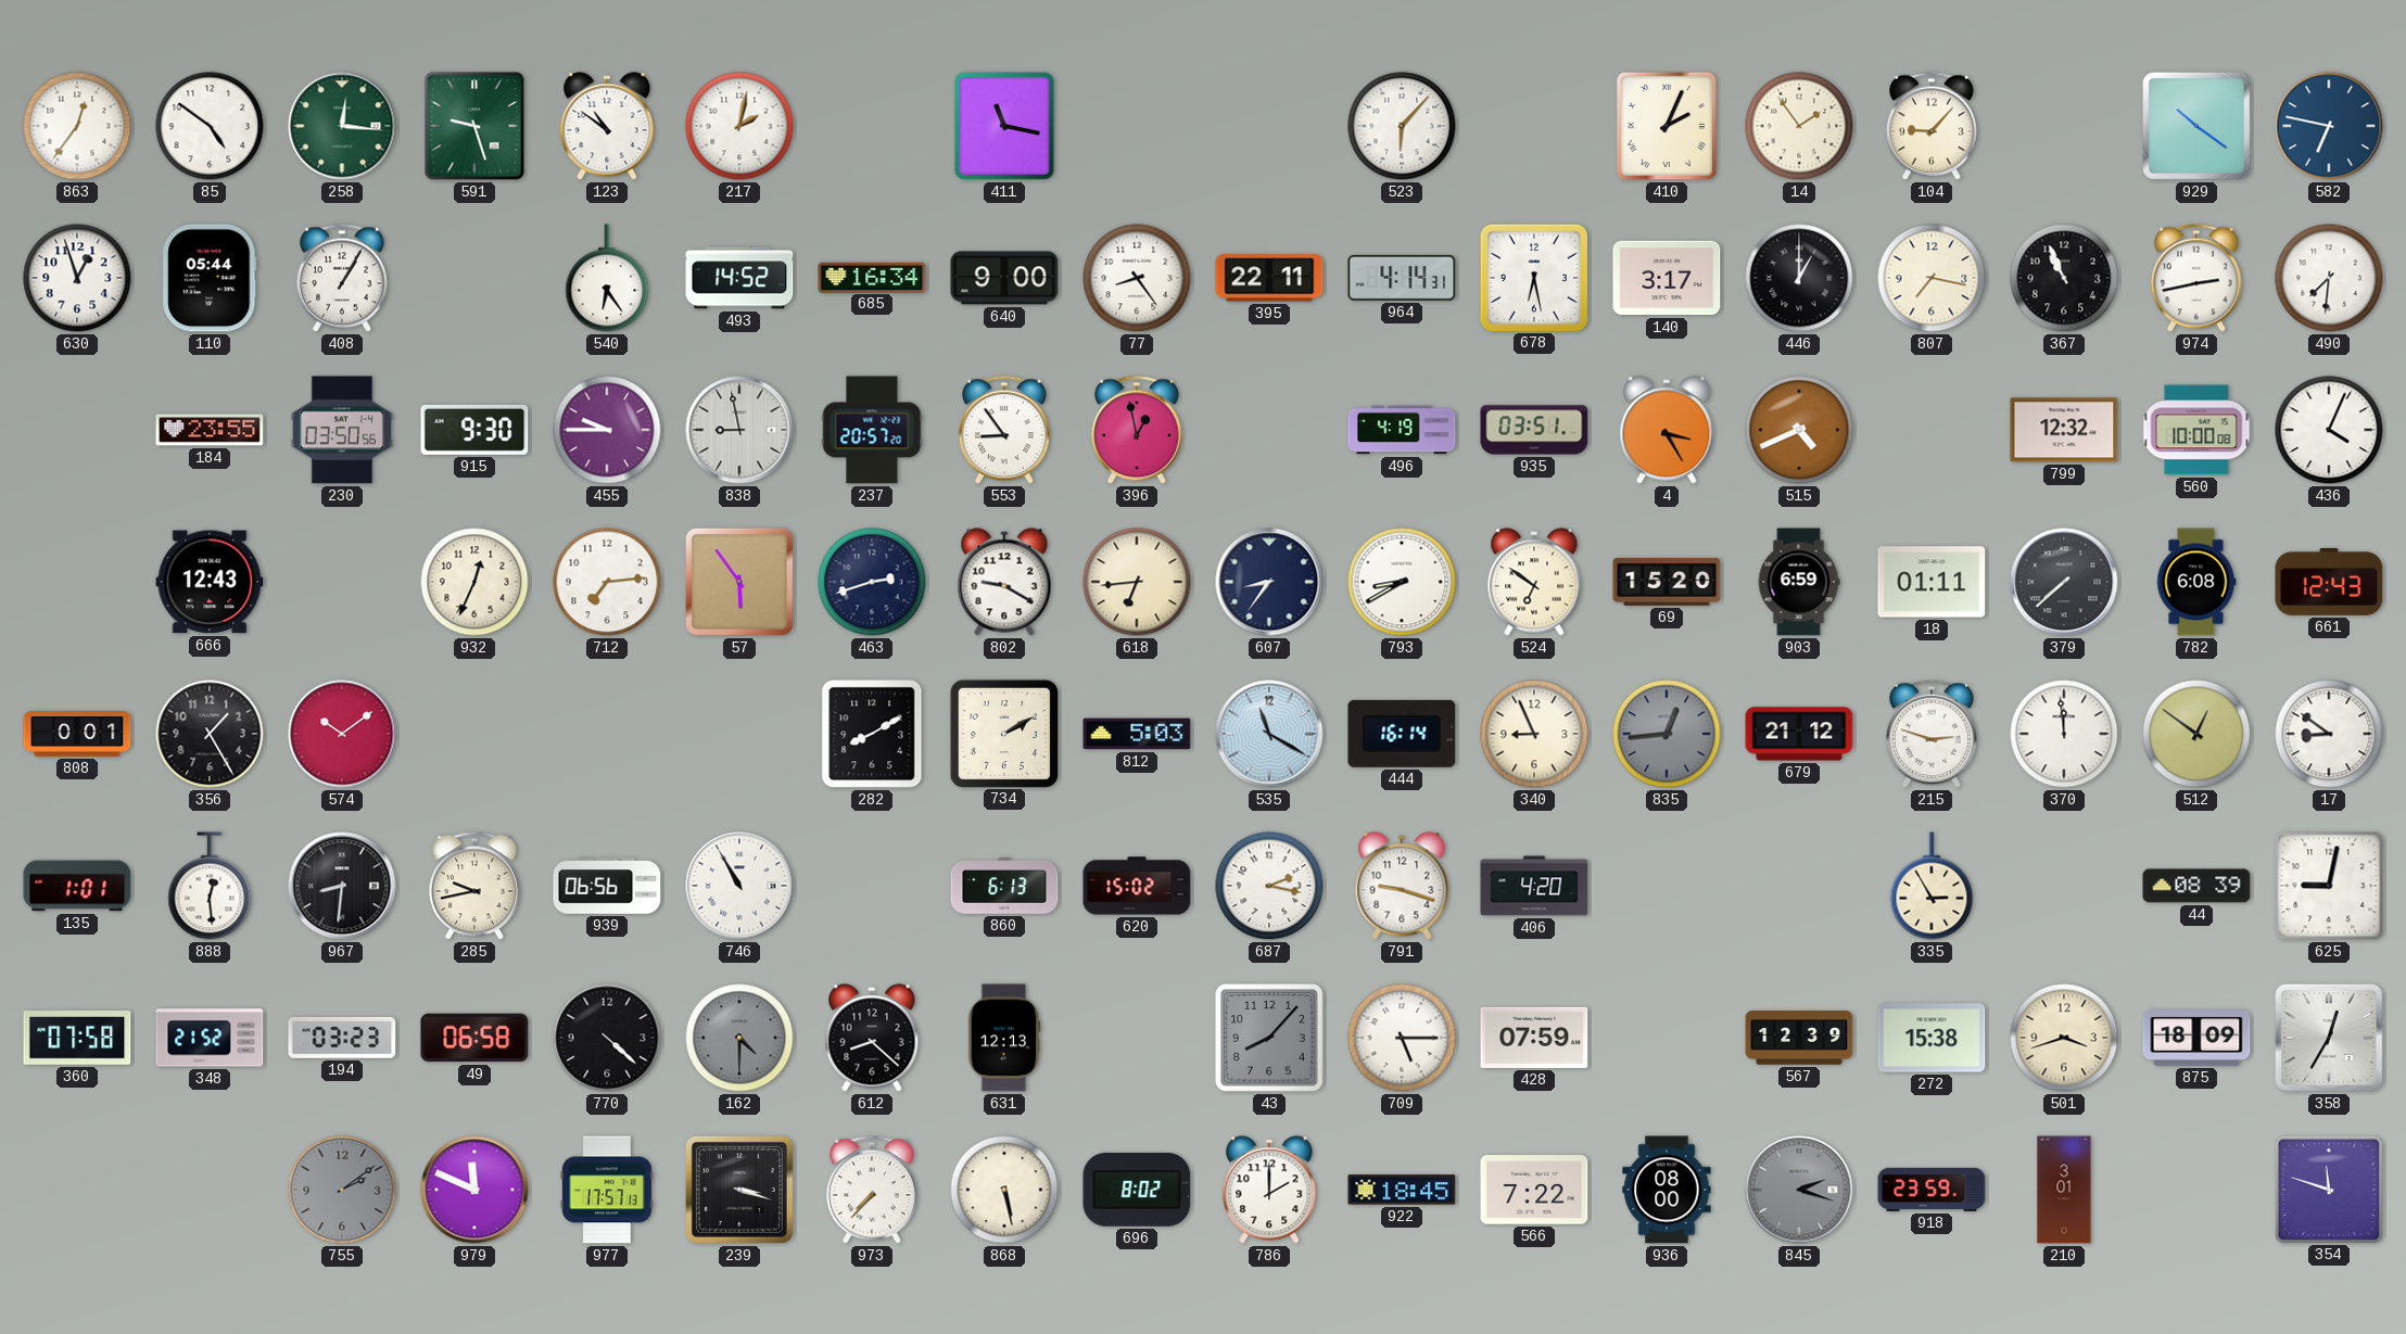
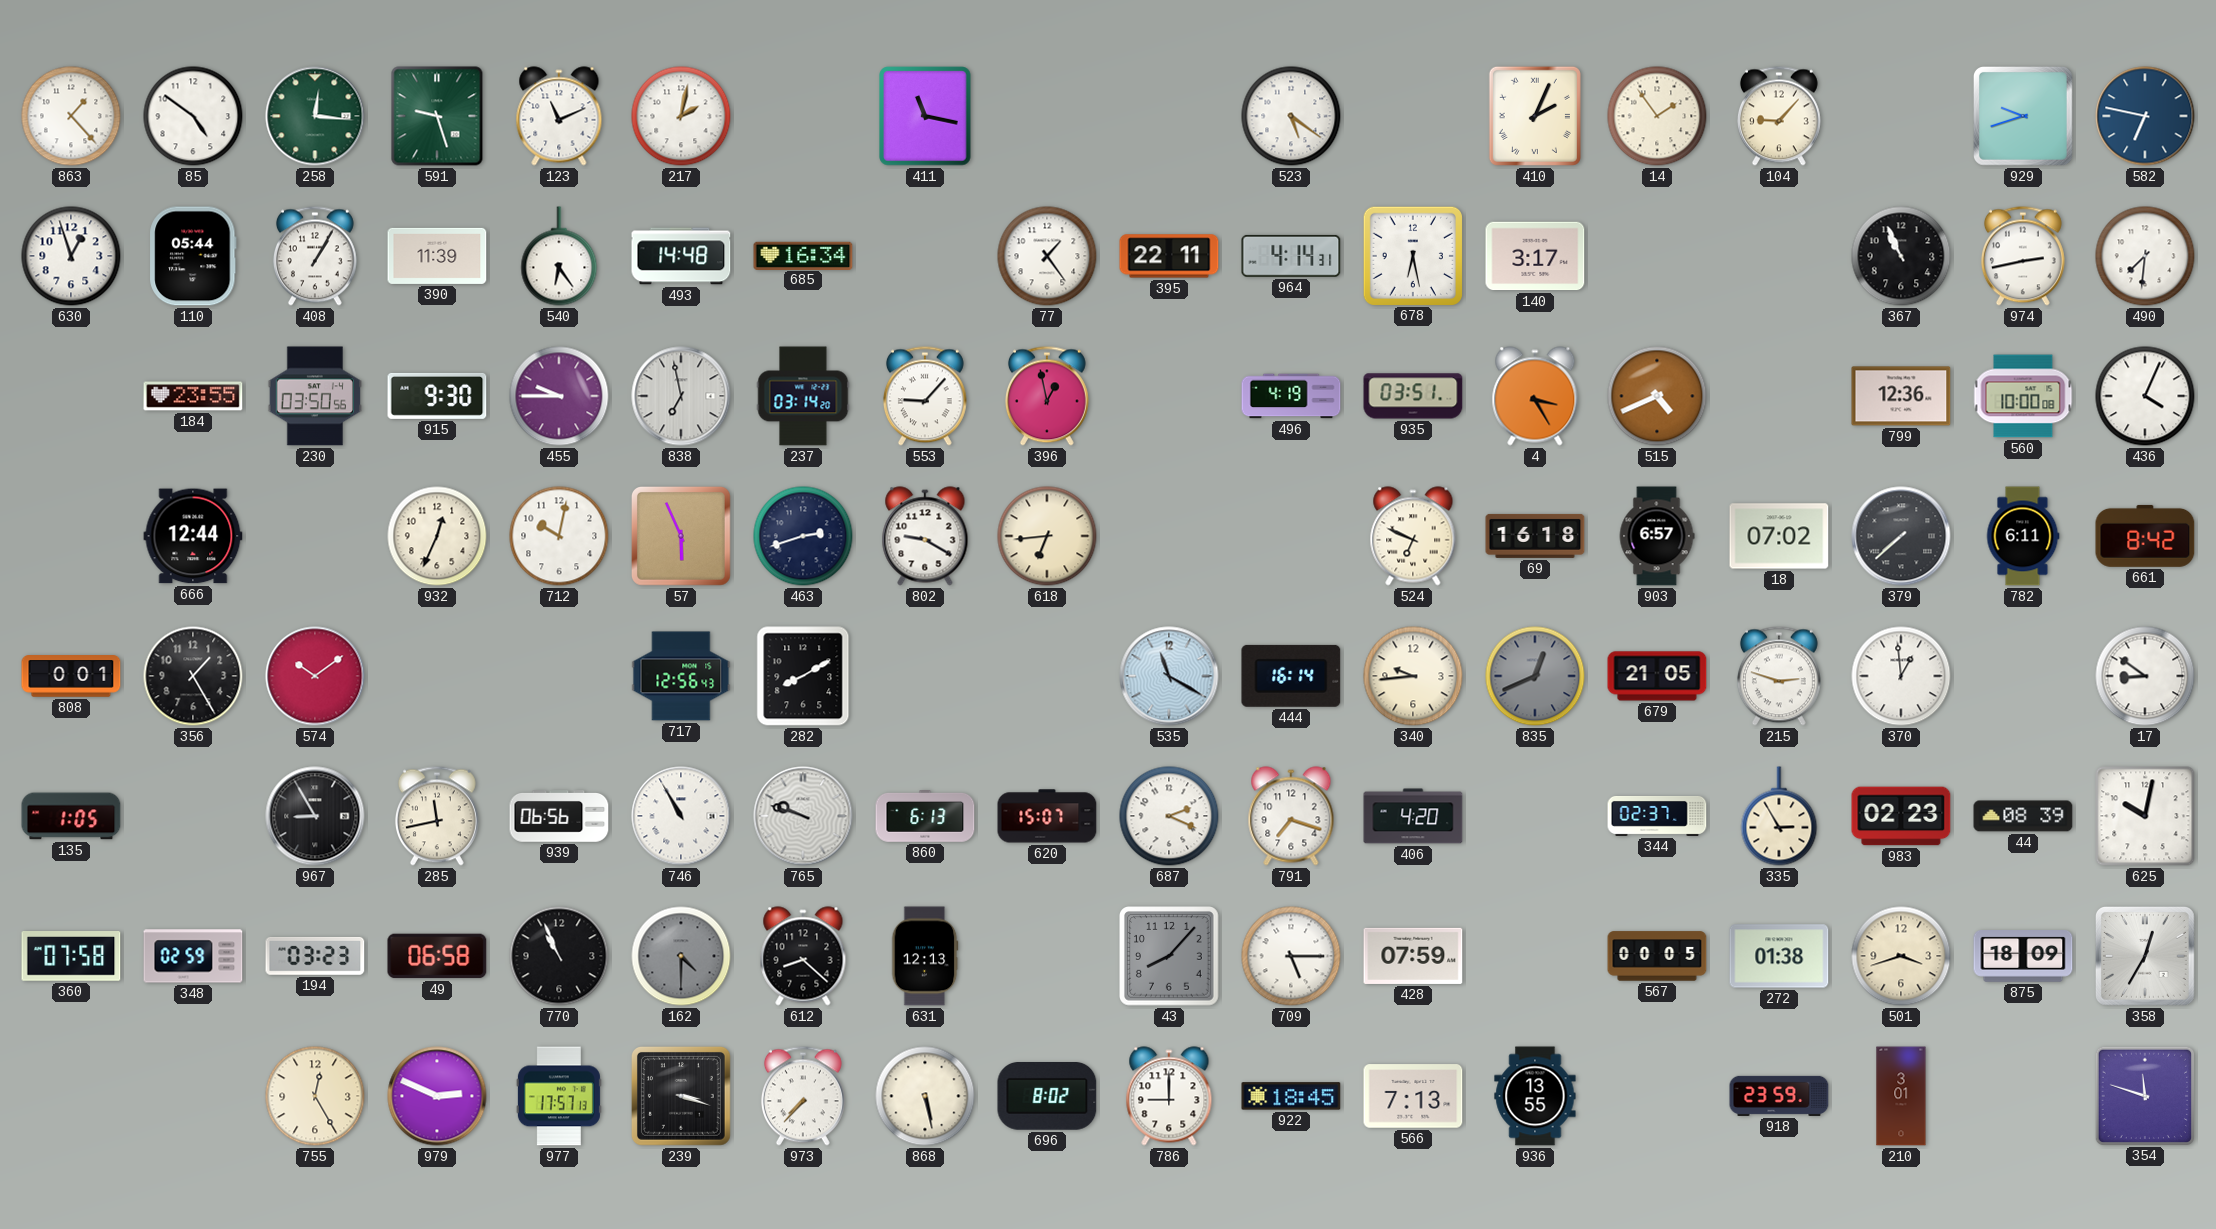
863: 12:36 -> 1:23
123: 10:51 -> 11:11
523: 6:07 -> 5:21
929: 10:21 -> 9:42
390: none -> 11:39
493: 14:52 -> 14:48
640: 9:00 -> none
77: 8:24 -> 1:24
446: 1:00 -> none
807: 7:17 -> none
838: 8:58 -> 6:58
237: 20:57 -> 03:14
553: 8:54 -> 9:07
799: 12:32 -> 12:36
666: 12:43 -> 12:44
712: 7:14 -> 10:02
57: 5:54 -> 5:56
607: 8:36 -> none
793: 8:40 -> none
524: 6:51 -> 6:49
69: 15:20 -> 16:18
903: 6:59 -> 6:57
18: 01:11 -> 07:02
782: 6:08 -> 6:11
661: 12:43 -> 8:42
717: none -> 12:56
734: 2:10 -> none
812: 5:03 -> none
340: 8:56 -> 9:44
835: 12:44 -> 12:41
679: 21:12 -> 21:05
370: 11:59 -> 12:59
512: 12:51 -> none
135: 1:01 -> 1:05
888: 12:29 -> none
967: 8:31 -> 8:55
285: 9:43 -> 11:43
765: none -> 9:48
620: 15:02 -> 15:07
687: 2:17 -> 2:19
791: 9:18 -> 7:18
344: none -> 02:37
983: none -> 02:23
625: 9:02 -> 10:02
348: 21:52 -> 02:59
770: 4:22 -> 10:56
567: 12:39 -> 00:05
272: 15:38 -> 01:38
755: 2:09 -> 12:25
755 dial: grey -> cream
979: 11:49 -> 2:49
786: 2:00 -> 9:00
566: 7:22 -> 7:13
936: 08:00 -> 13:55
845: 2:18 -> none
